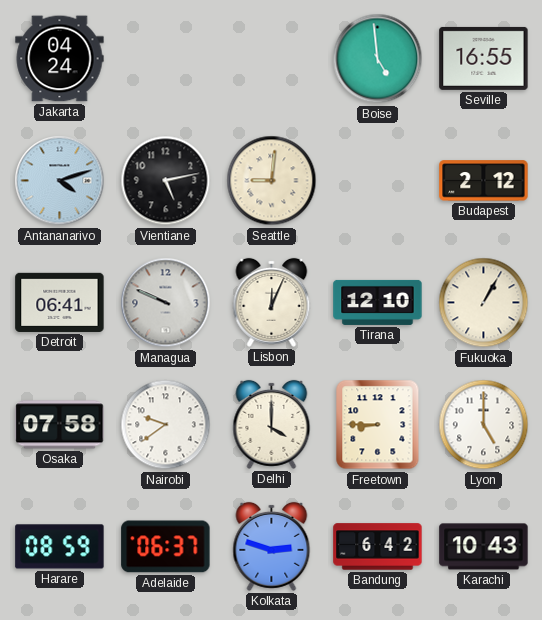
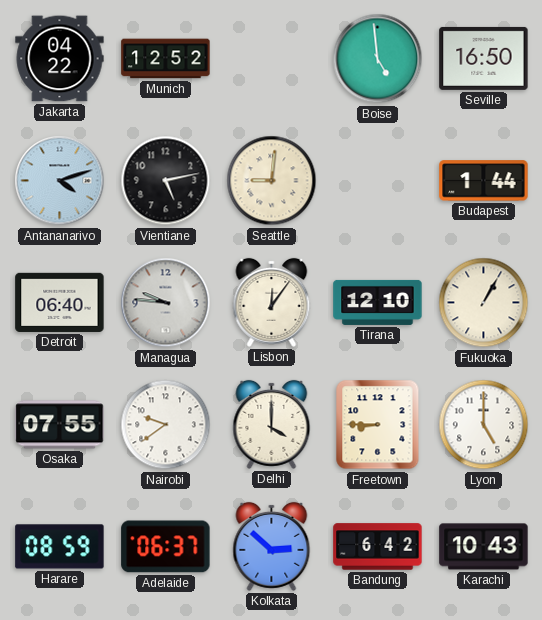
Jakarta: 04:24 -> 04:22
Munich: none -> 12:52
Seville: 16:55 -> 16:50
Budapest: 2:12 -> 1:44
Detroit: 06:41 -> 06:40
Managua: 9:49 -> 9:46
Lisbon: 12:04 -> 12:06
Osaka: 07:58 -> 07:55
Kolkata: 2:48 -> 2:52
